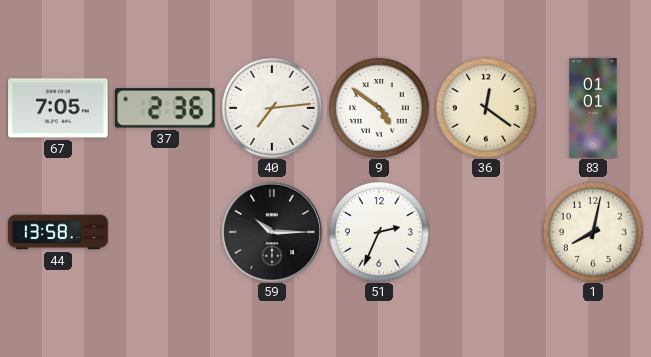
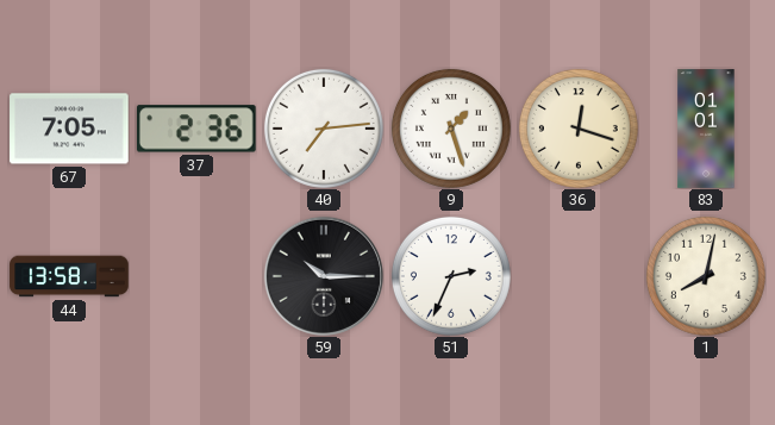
9: 4:51 -> 1:27
36: 12:21 -> 12:18
